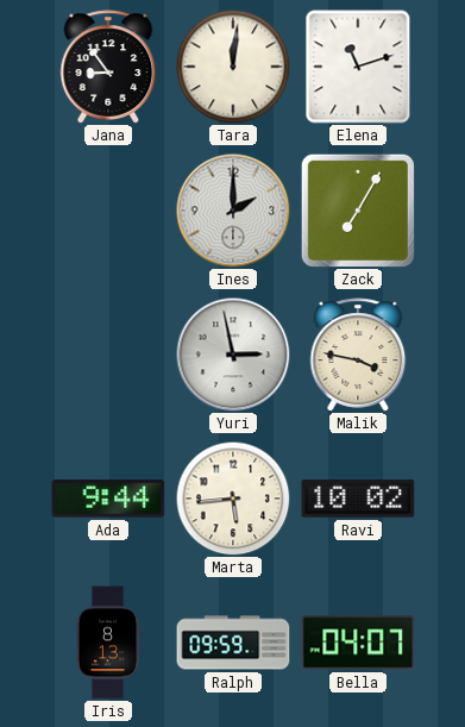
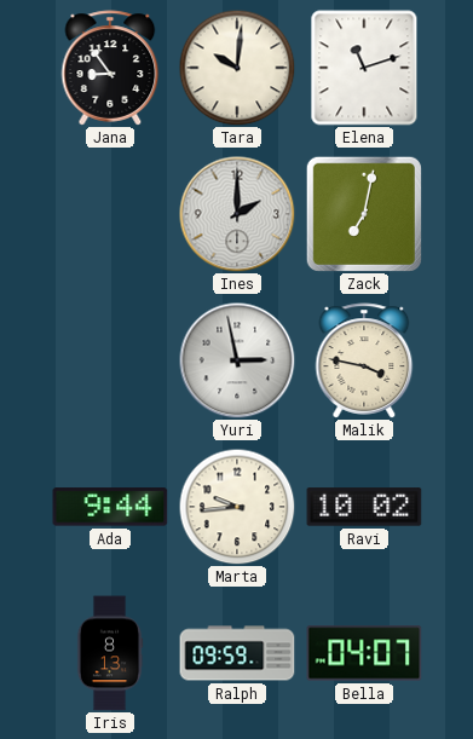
Tara: 12:01 -> 10:01
Zack: 7:05 -> 7:02
Marta: 5:44 -> 9:44
